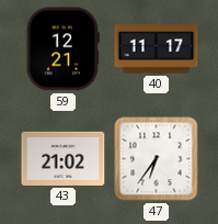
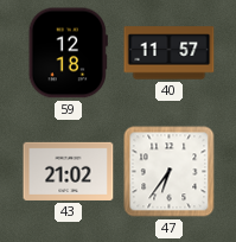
59: 12:21 -> 12:18
40: 11:17 -> 11:57
